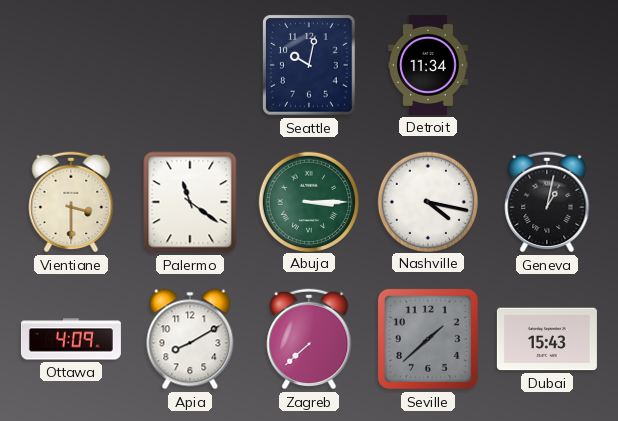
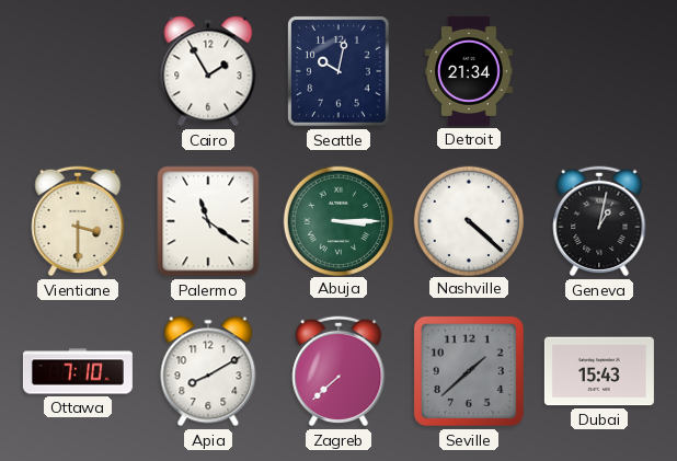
Cairo: none -> 1:55
Detroit: 11:34 -> 21:34
Nashville: 4:17 -> 4:22
Ottawa: 4:09 -> 7:10
